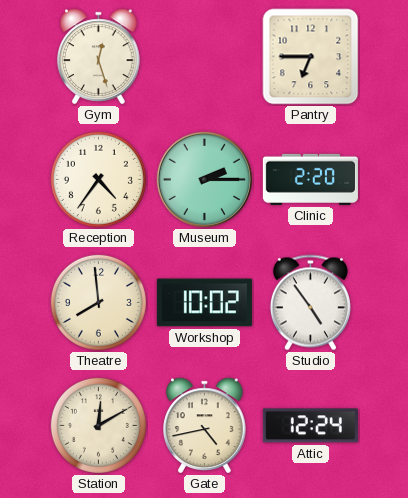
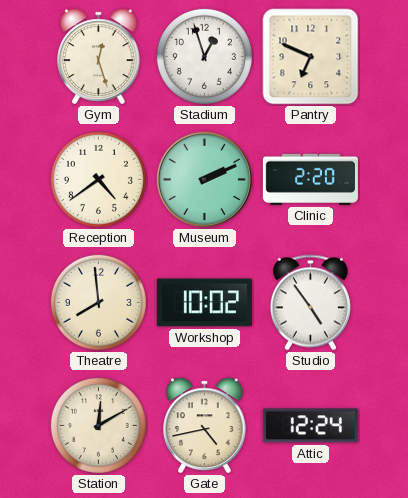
Stadium: none -> 12:57
Pantry: 6:45 -> 6:49
Reception: 4:36 -> 4:39
Museum: 2:15 -> 2:11
